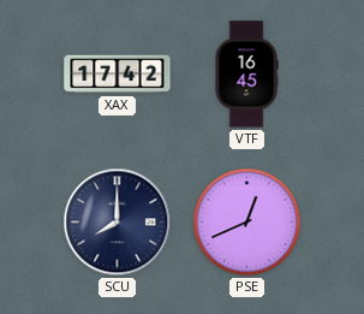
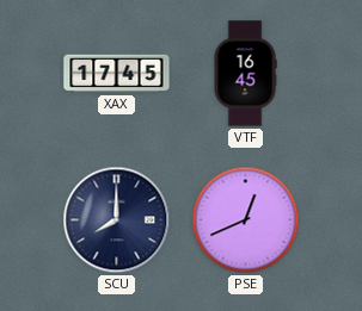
XAX: 17:42 -> 17:45
